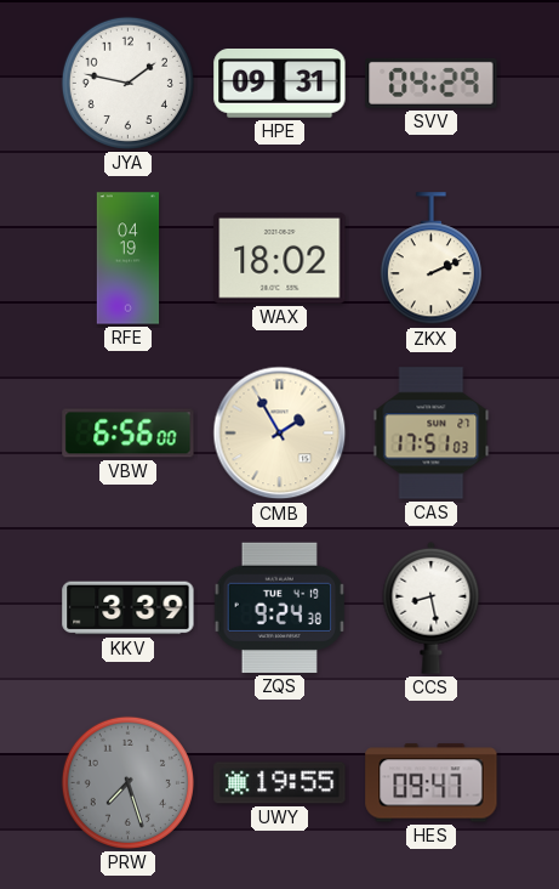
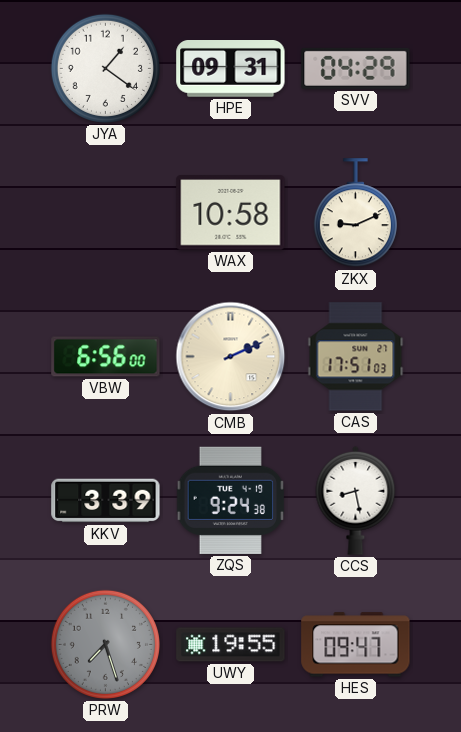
JYA: 1:47 -> 1:21
RFE: 04:19 -> none
WAX: 18:02 -> 10:58
ZKX: 2:11 -> 9:11
CMB: 1:55 -> 2:11
